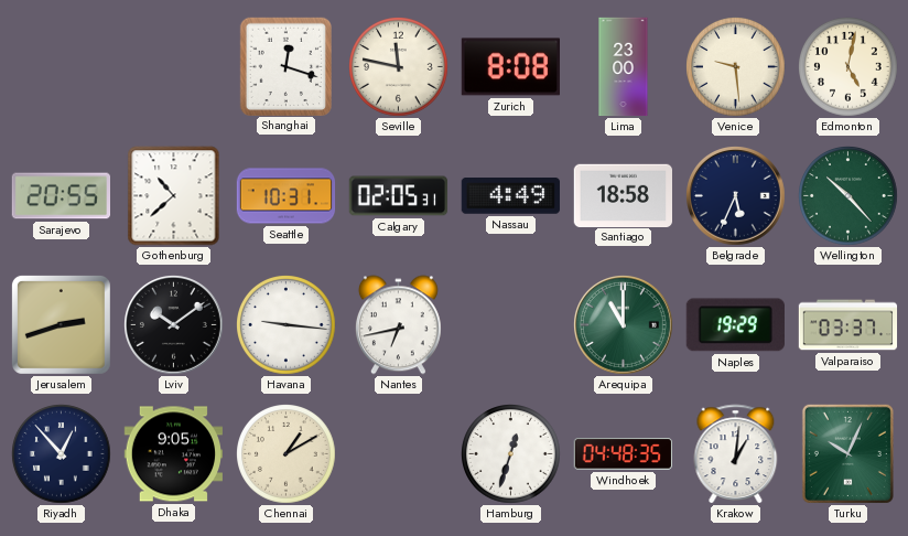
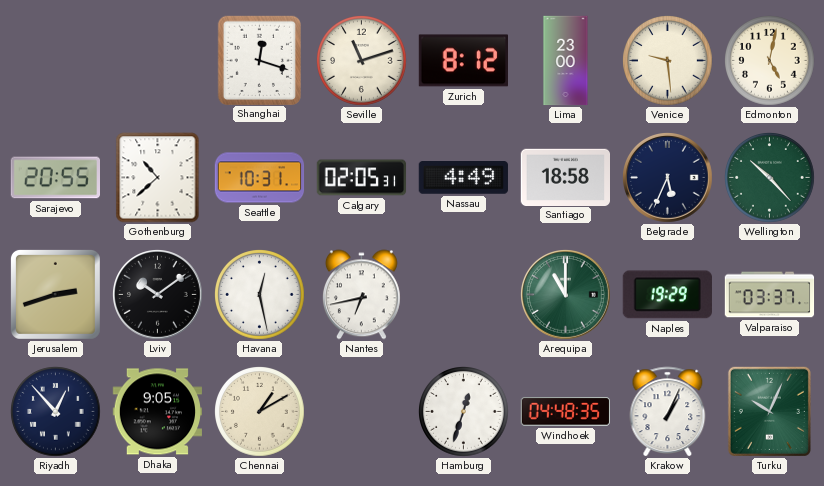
Seville: 11:47 -> 11:12
Zurich: 8:08 -> 8:12
Havana: 9:16 -> 12:28
Krakow: 1:01 -> 1:04
